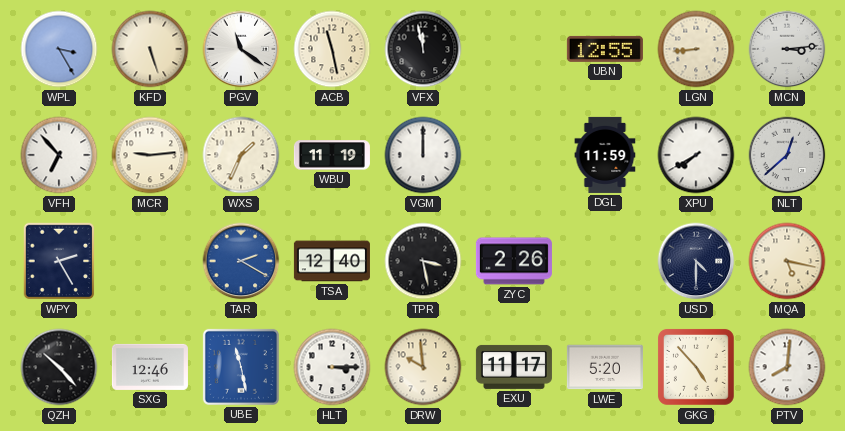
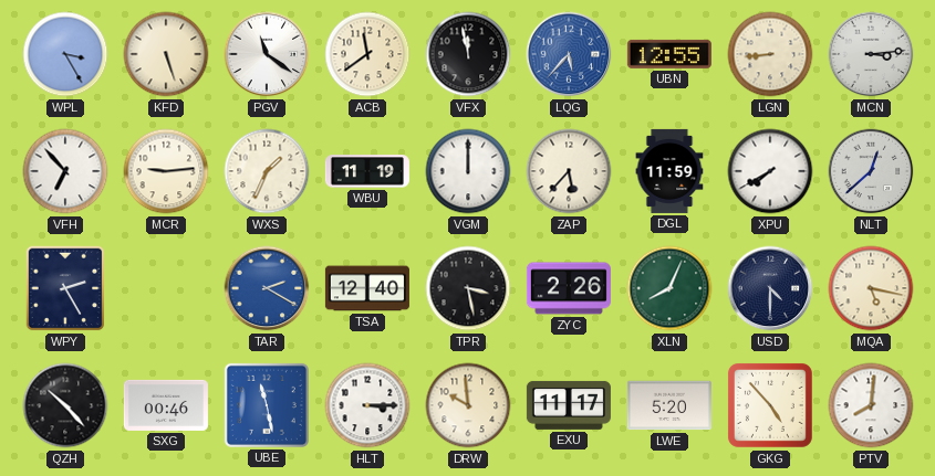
ACB: 11:28 -> 11:39
LQG: none -> 5:37
ZAP: none -> 5:37
XLN: none -> 8:04
SXG: 12:46 -> 00:46
